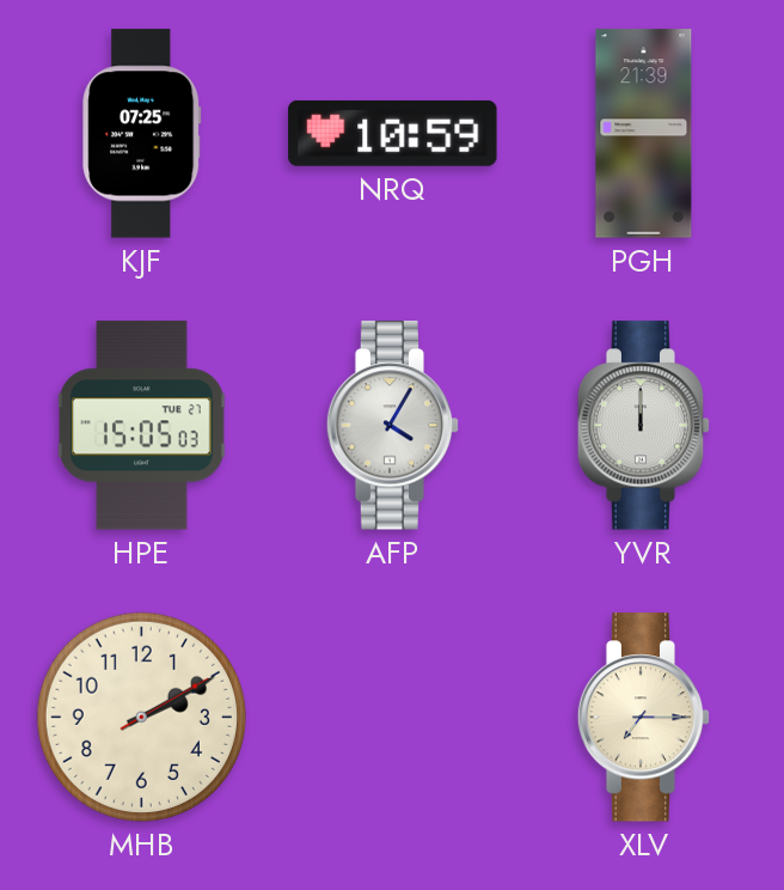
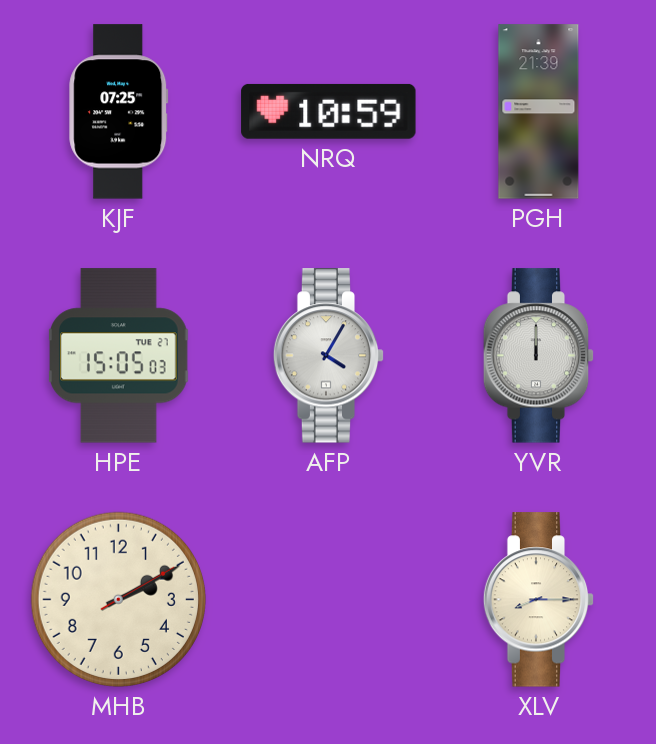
XLV: 7:15 -> 8:15
